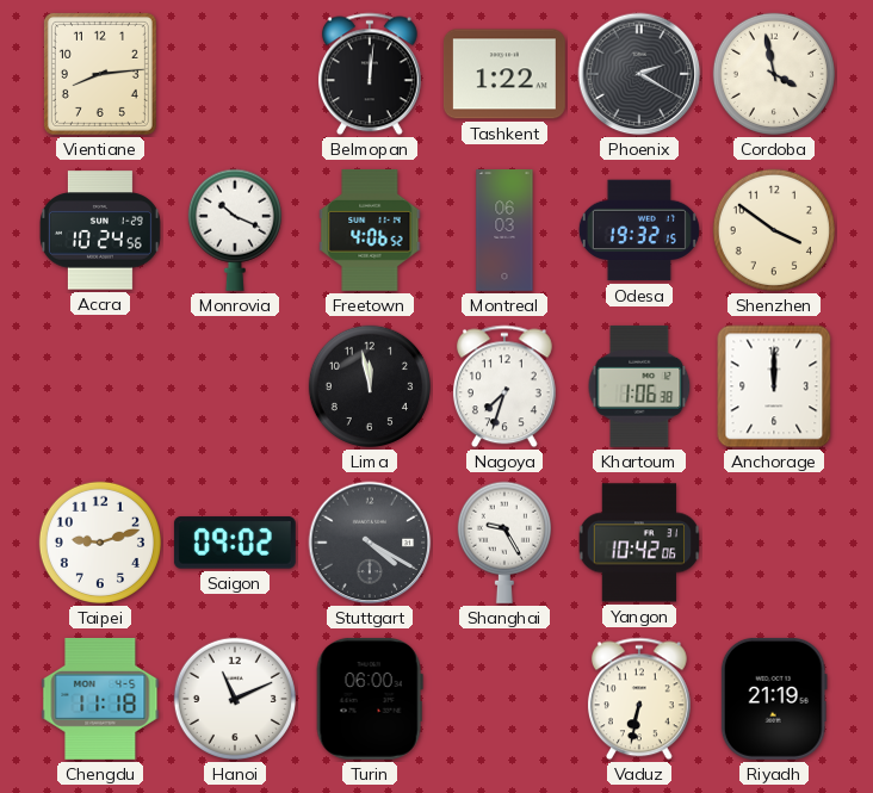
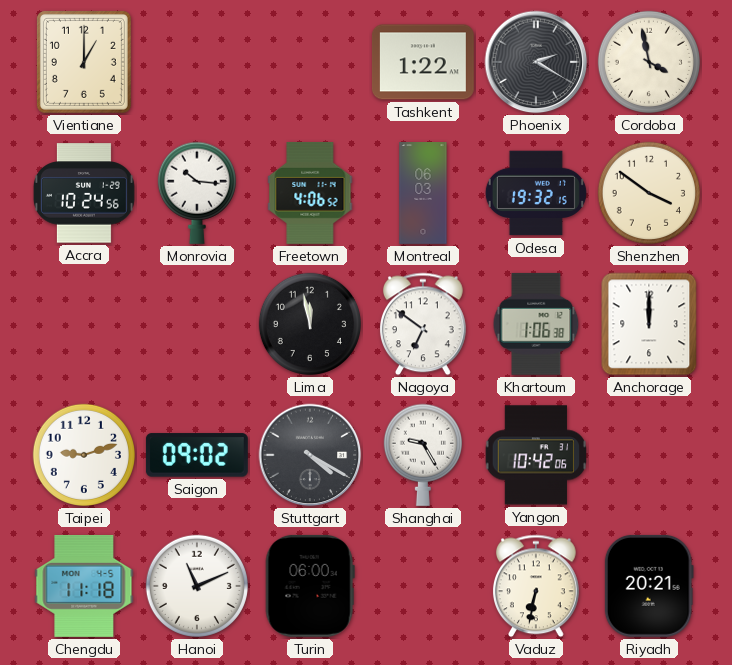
Vientiane: 8:14 -> 1:00
Belmopan: 12:01 -> none
Monrovia: 10:19 -> 10:16
Nagoya: 7:33 -> 6:51
Riyadh: 21:19 -> 20:21
